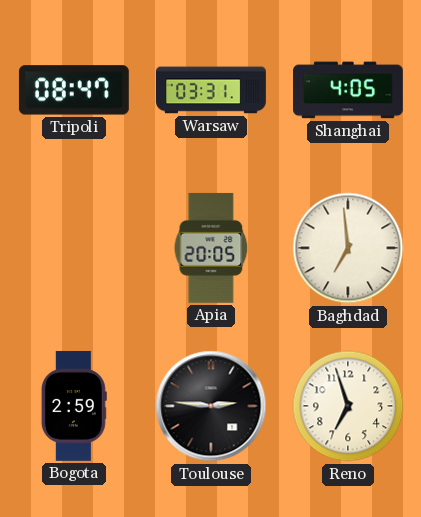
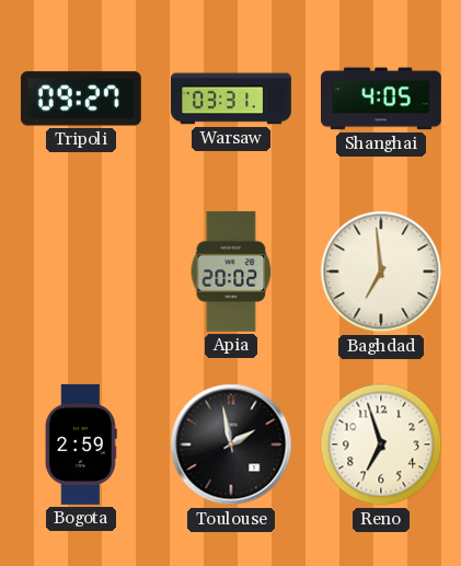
Tripoli: 08:47 -> 09:27
Apia: 20:05 -> 20:02
Toulouse: 2:46 -> 1:58
